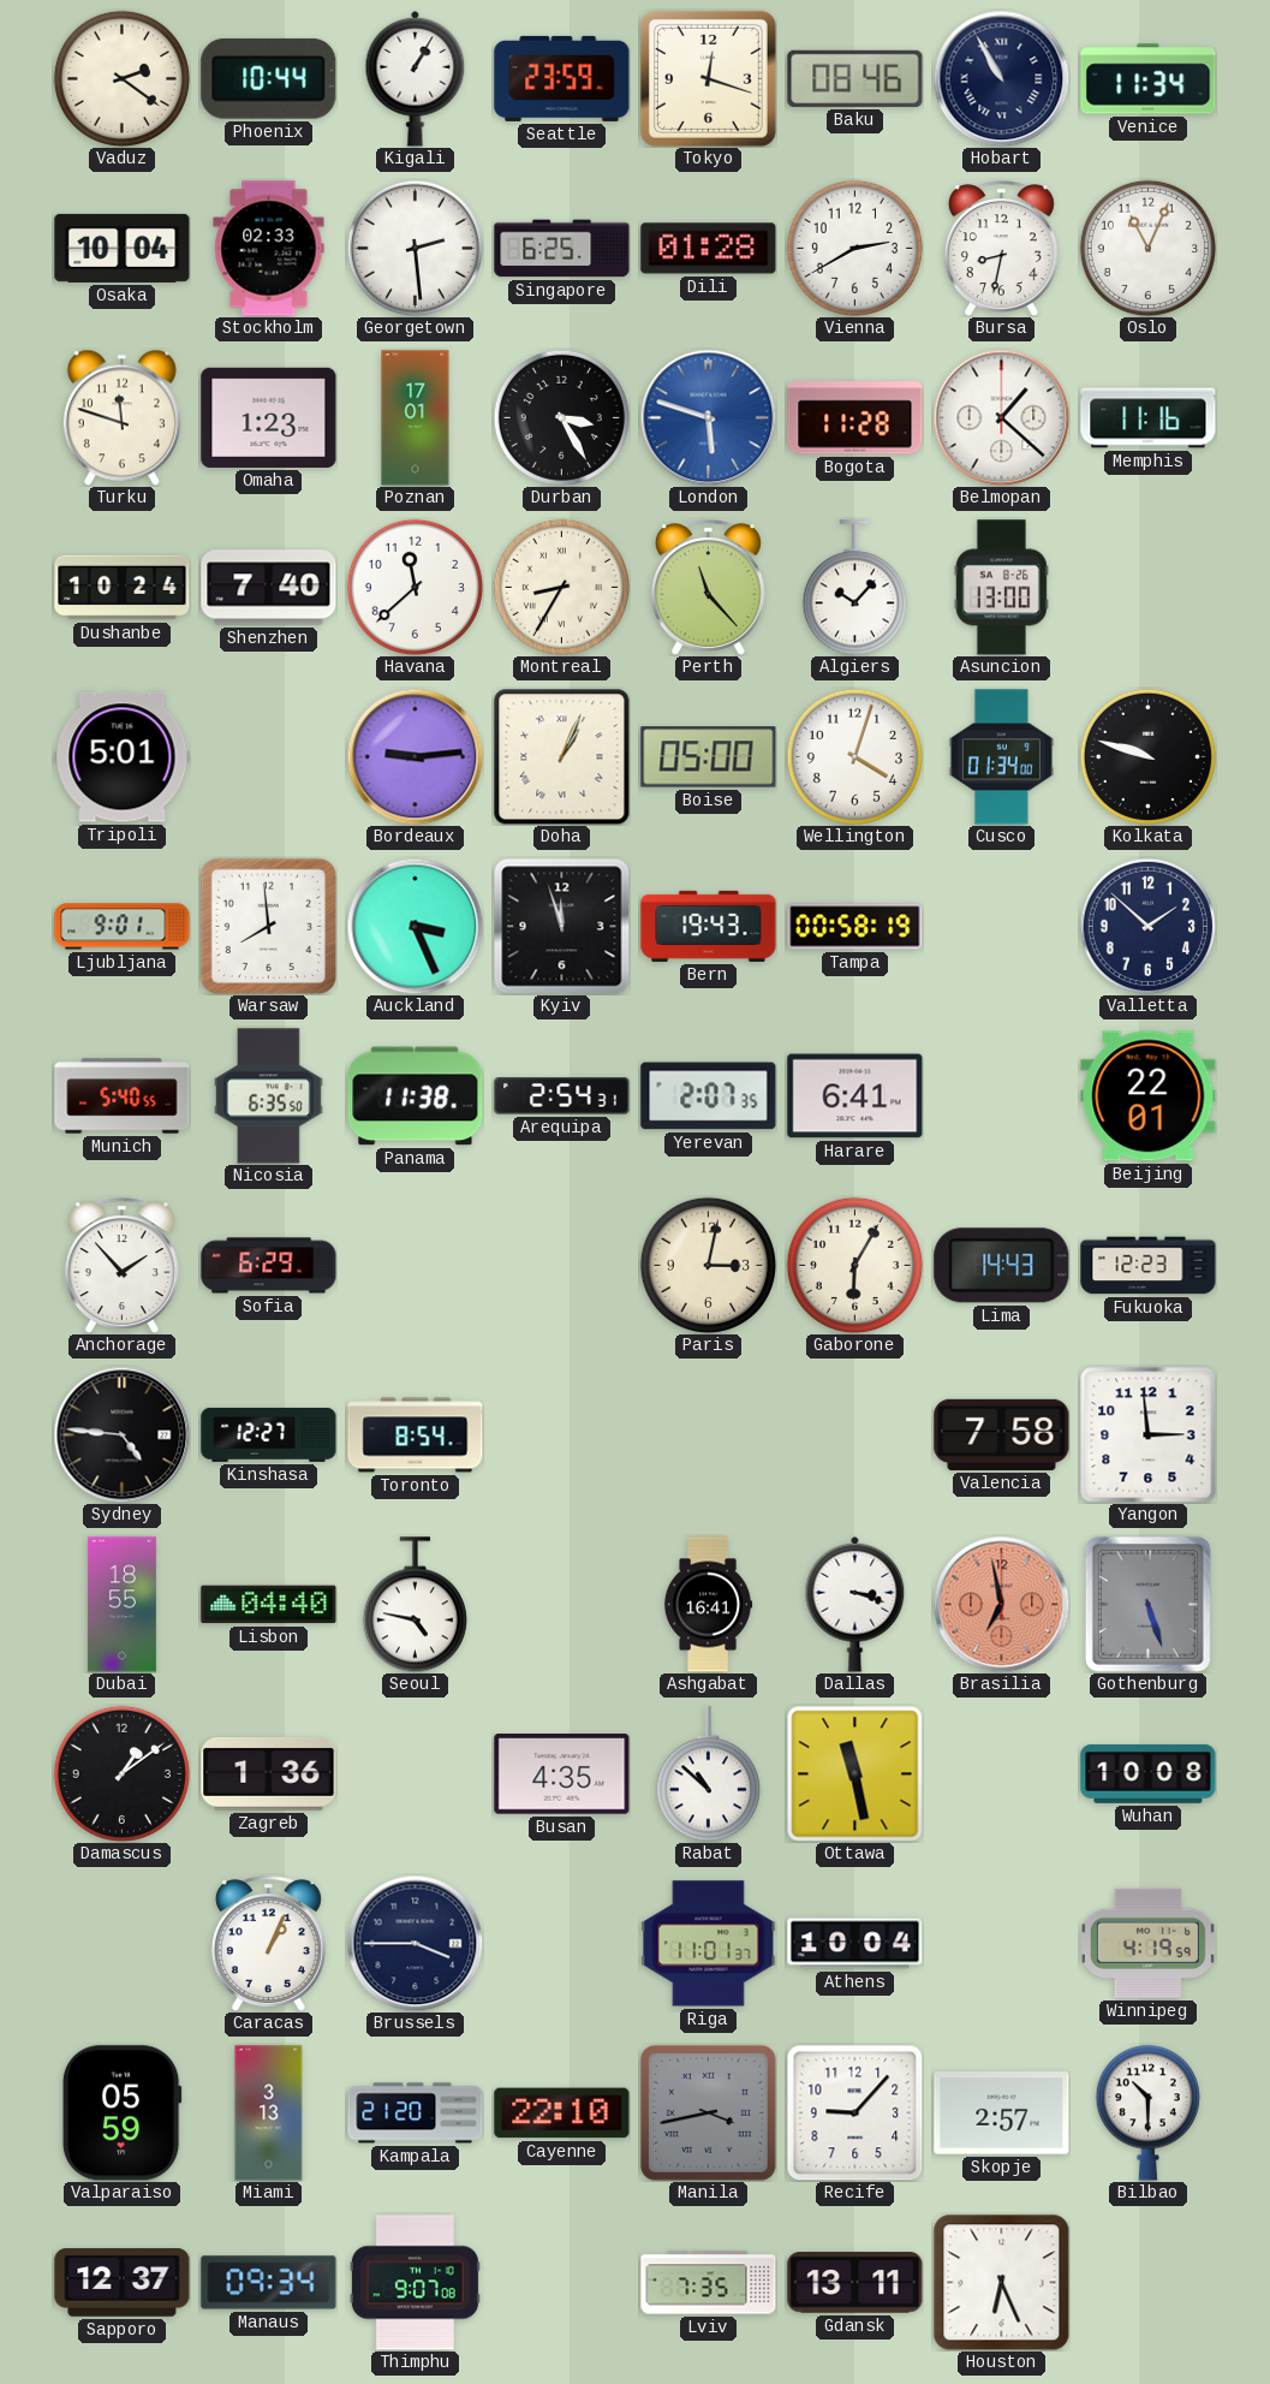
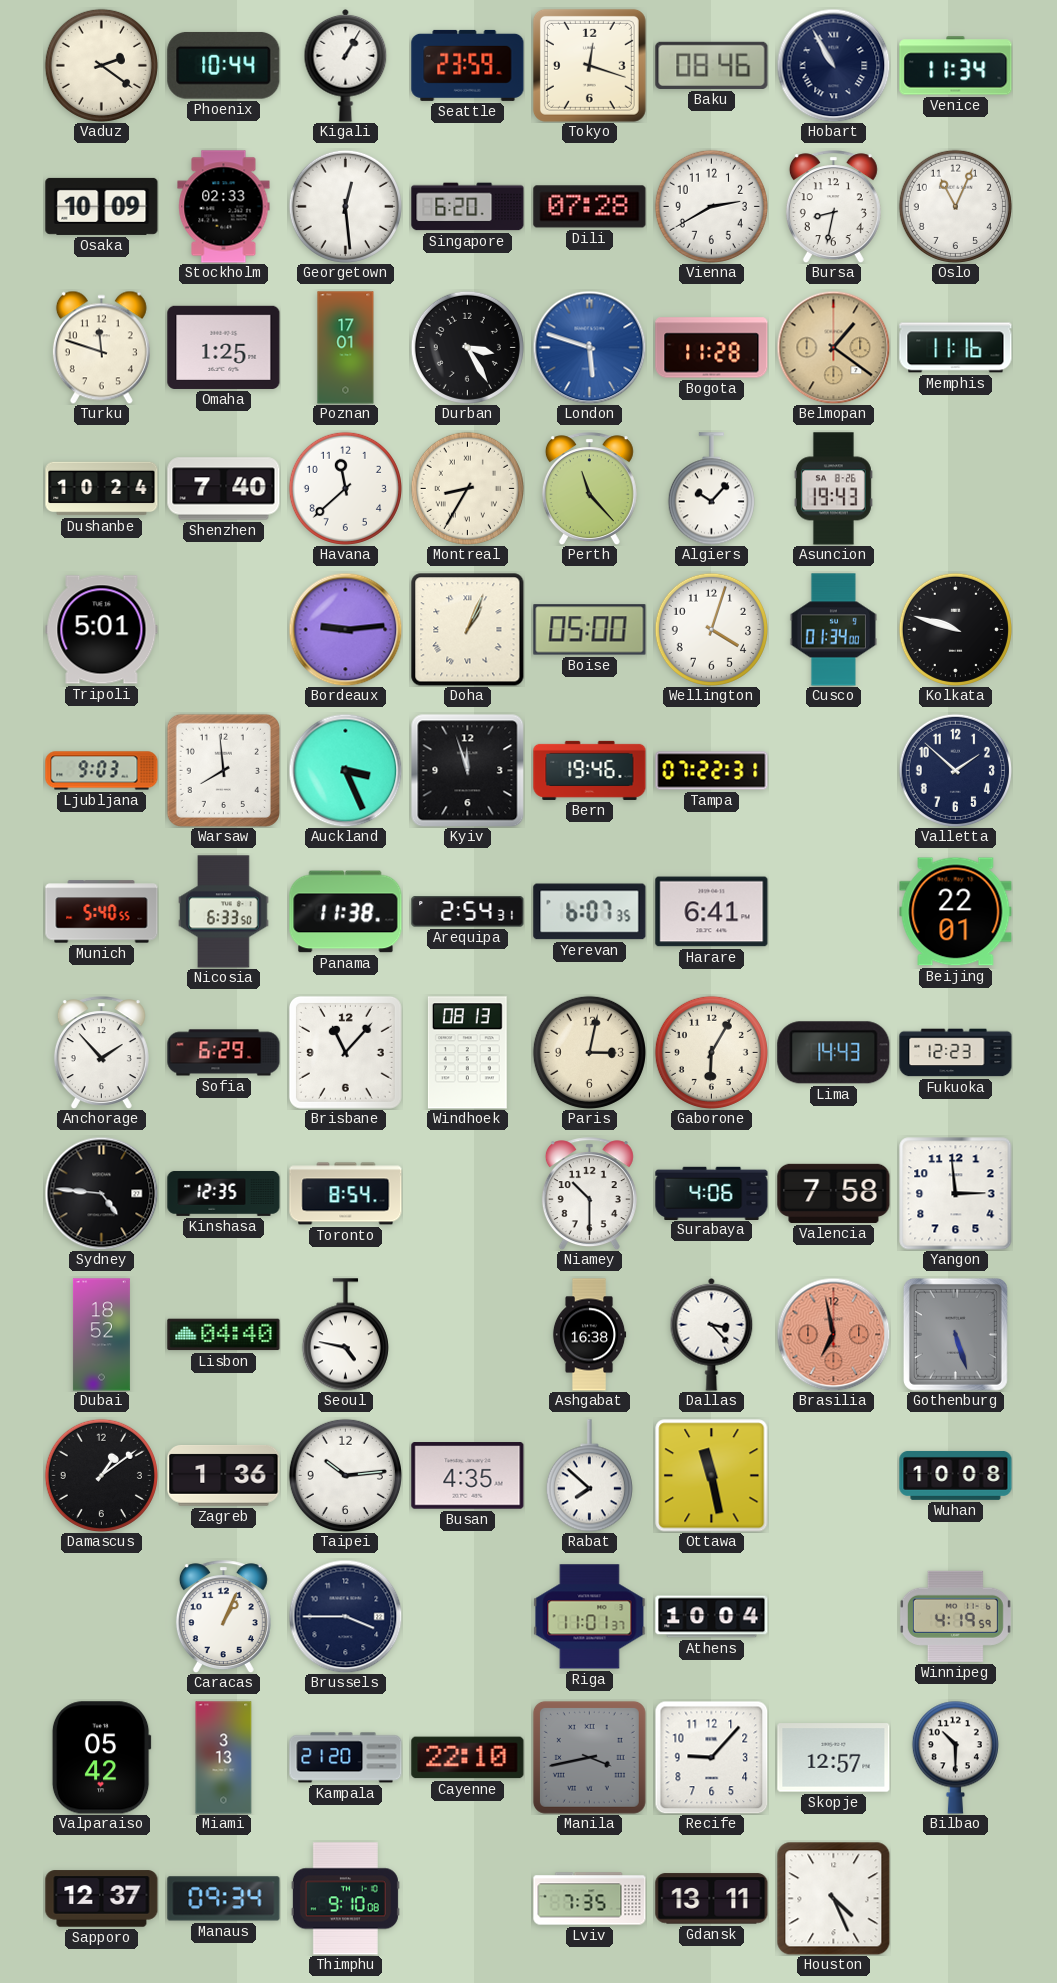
Osaka: 10:04 -> 10:09
Georgetown: 2:29 -> 12:29
Singapore: 6:25 -> 6:20
Dili: 01:28 -> 07:28
Omaha: 1:23 -> 1:25
Belmopan: 1:22 -> 1:21
Belmopan dial: white -> champagne
Asuncion: 13:00 -> 19:43
Ljubljana: 9:01 -> 9:03
Bern: 19:43 -> 19:46
Tampa: 00:58 -> 07:22
Nicosia: 6:35 -> 6:33
Yerevan: 2:07 -> 6:07
Brisbane: none -> 11:07
Windhoek: none -> 08:13
Kinshasa: 12:27 -> 12:35
Niamey: none -> 10:30
Surabaya: none -> 4:06
Dubai: 18:55 -> 18:52
Ashgabat: 16:41 -> 16:38
Dallas: 3:18 -> 3:23
Taipei: none -> 10:14
Rabat: 10:52 -> 7:52
Valparaiso: 05:59 -> 05:42
Skopje: 2:57 -> 12:57
Thimphu: 9:07 -> 9:10
Houston: 6:26 -> 4:26
